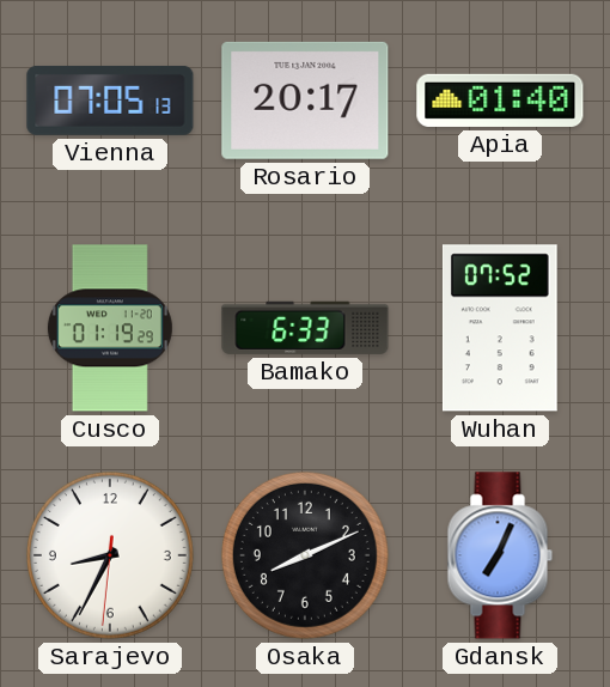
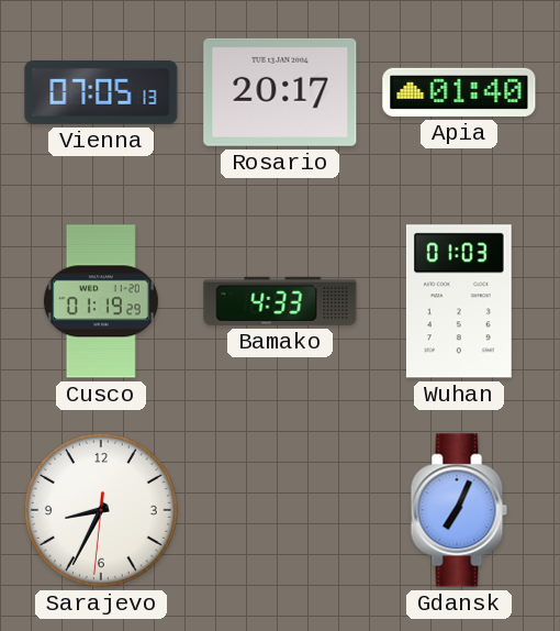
Bamako: 6:33 -> 4:33
Wuhan: 07:52 -> 01:03
Osaka: 8:11 -> none
